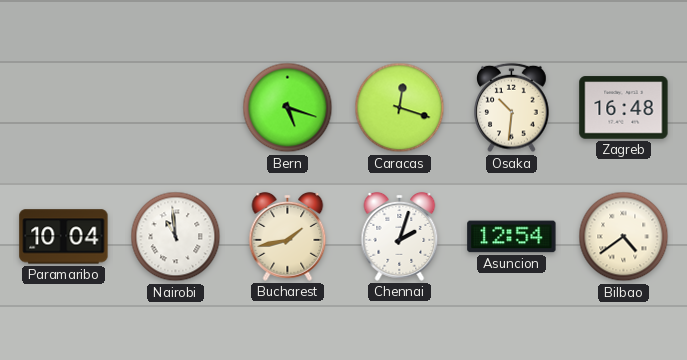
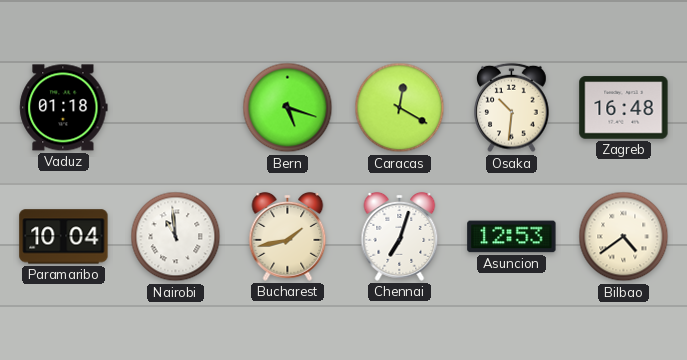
Vaduz: none -> 01:18
Caracas: 12:18 -> 12:20
Chennai: 2:03 -> 7:03
Asuncion: 12:54 -> 12:53
